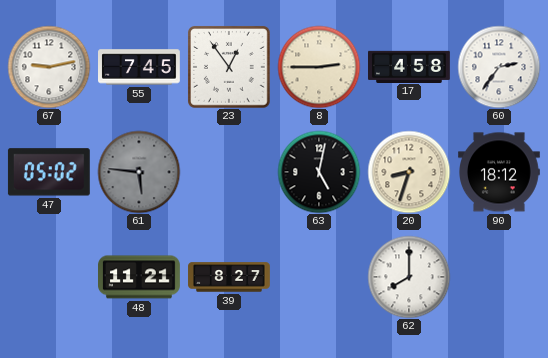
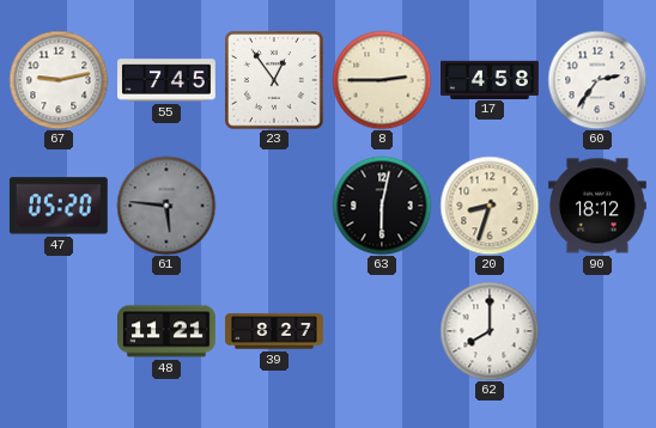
47: 05:02 -> 05:20
63: 5:02 -> 6:02
